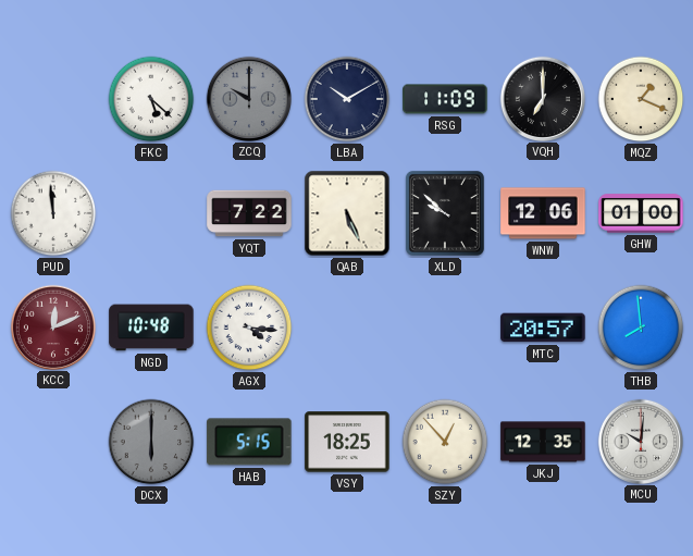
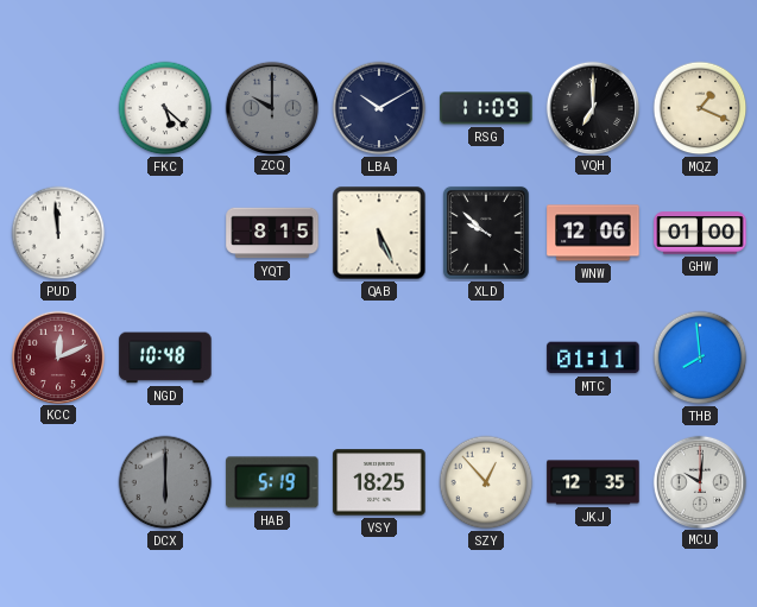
YQT: 7:22 -> 8:15
AGX: 4:16 -> none
MTC: 20:57 -> 01:11
HAB: 5:15 -> 5:19
